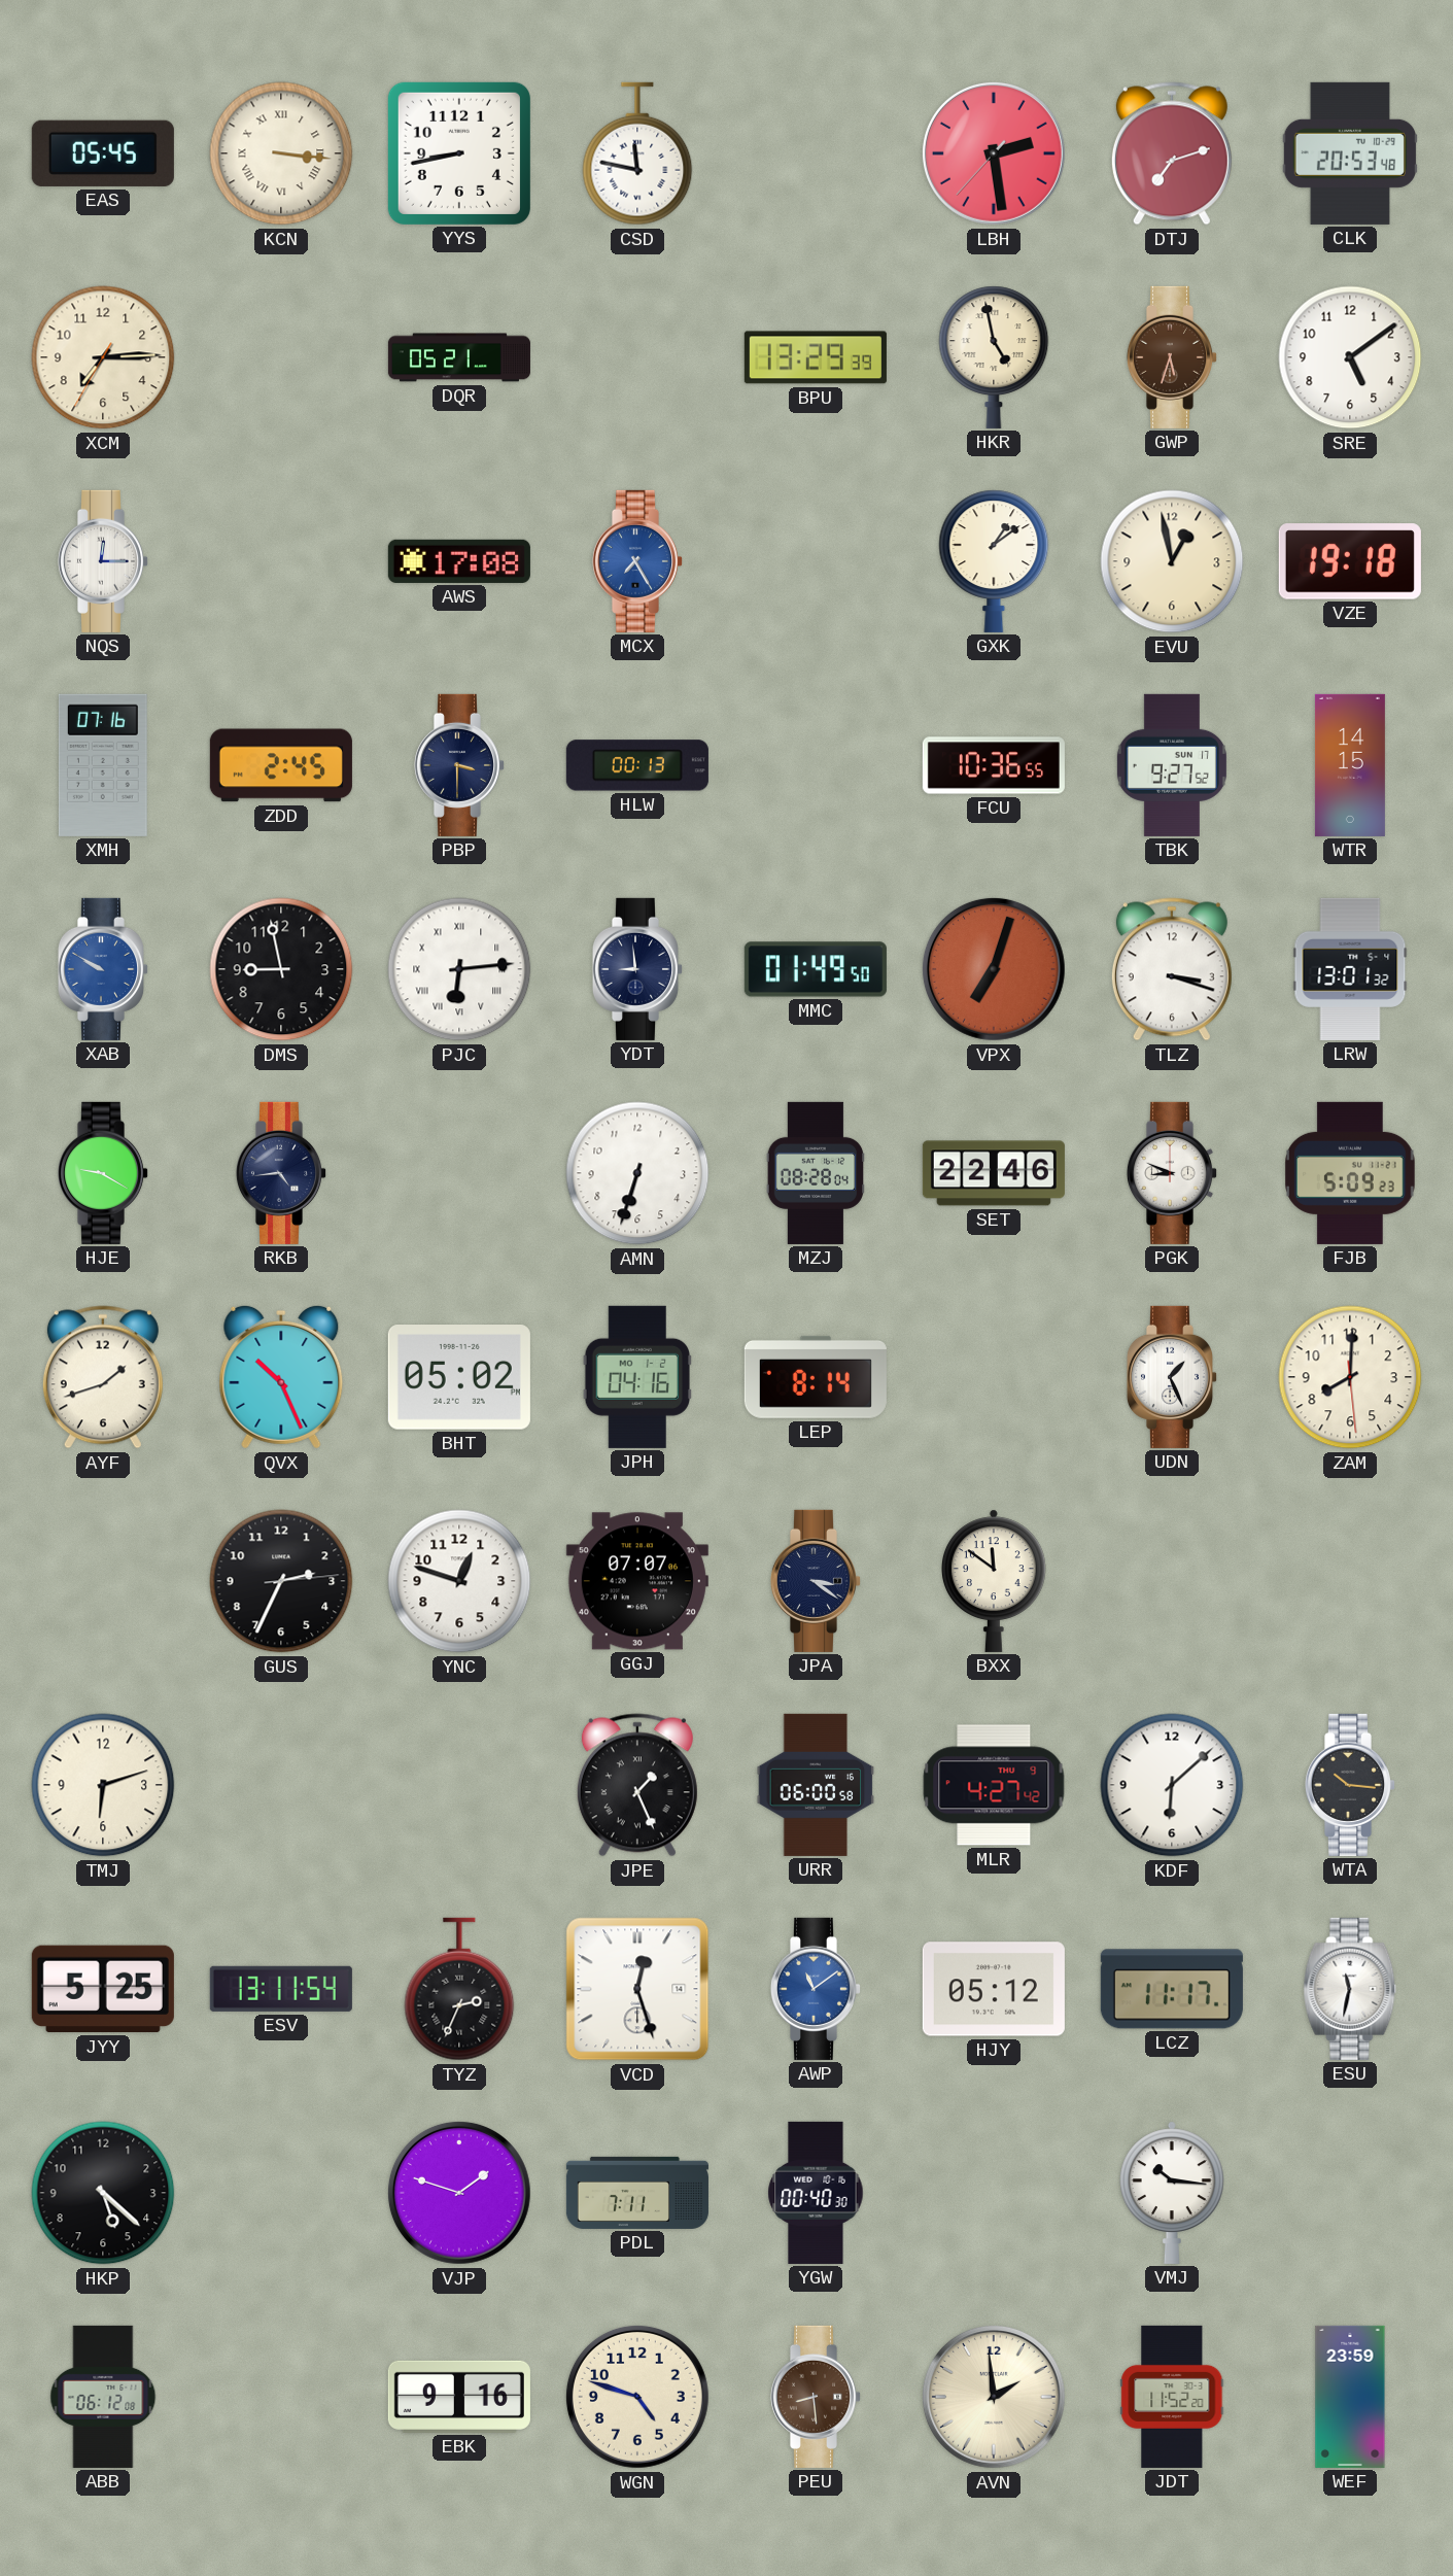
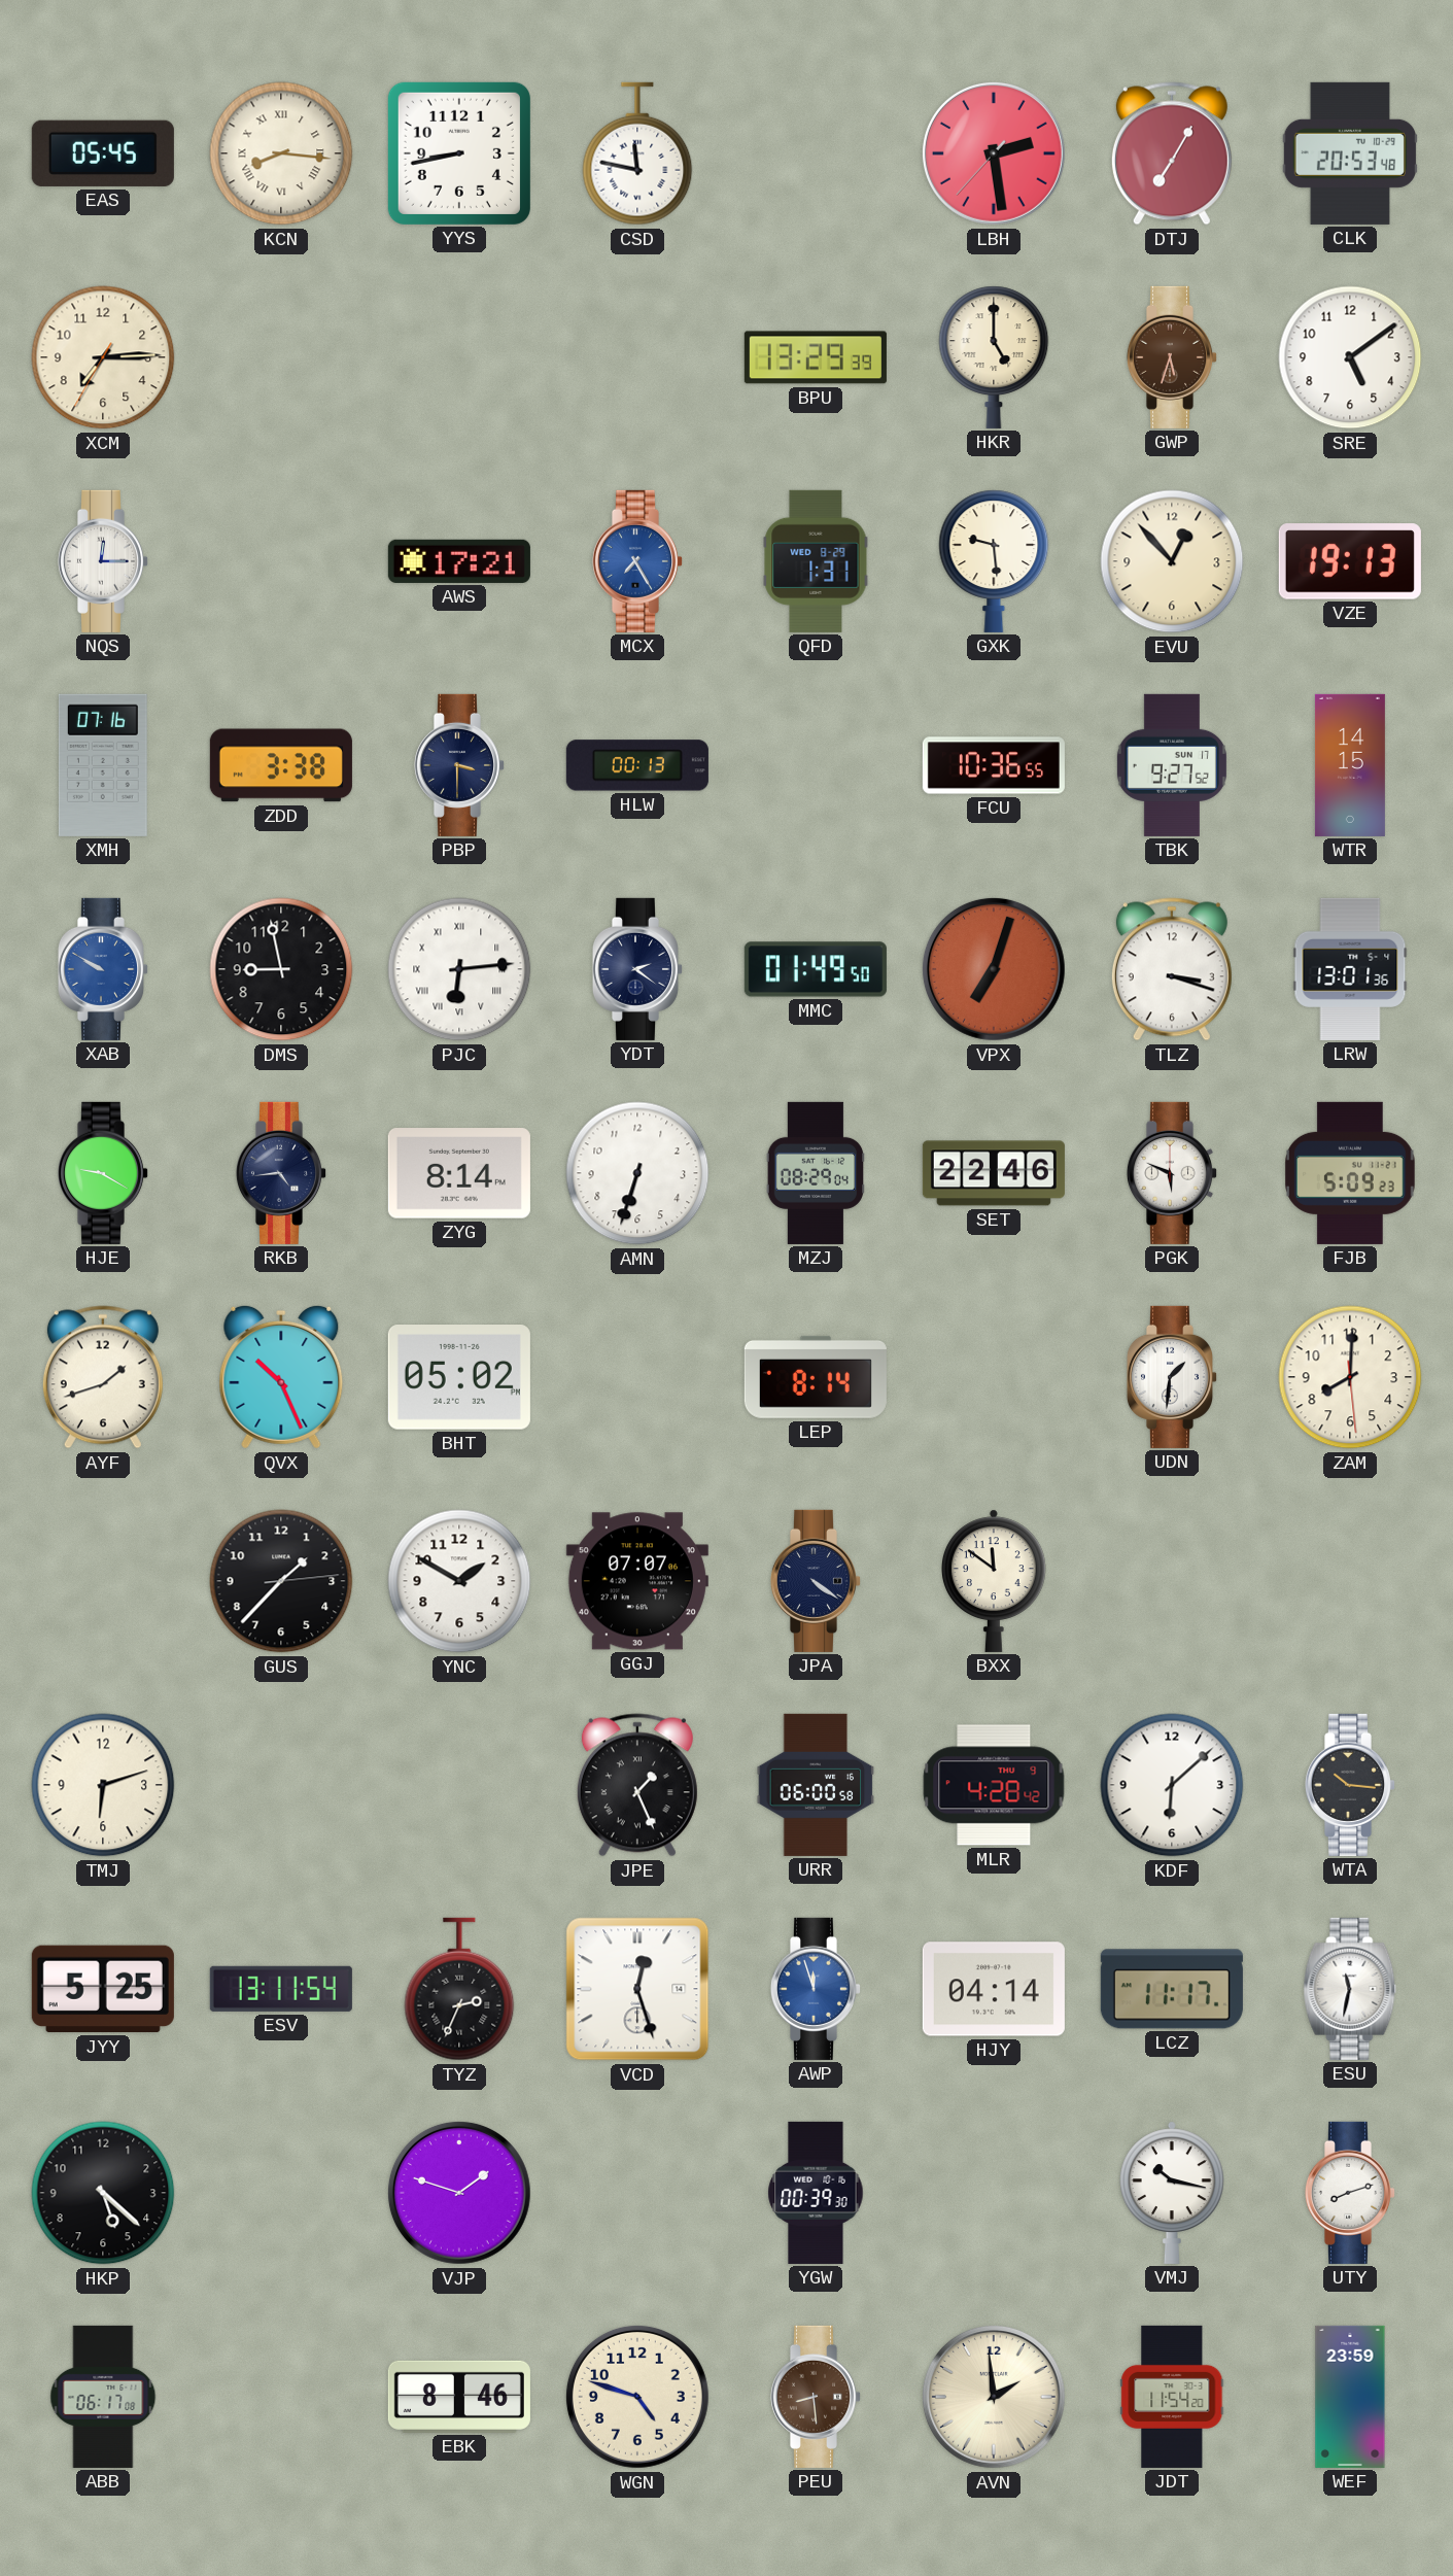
KCN: 3:16 -> 8:16
DTJ: 7:12 -> 7:05
DQR: 05:21 -> none
HKR: 4:58 -> 5:00
AWS: 17:08 -> 17:21
QFD: none -> 1:31
GXK: 1:09 -> 9:29
EVU: 12:58 -> 12:53
VZE: 19:18 -> 19:13
ZDD: 2:45 -> 3:38
YDT: 8:59 -> 2:21
LRW: 13:01:32 -> 13:01:36
ZYG: none -> 8:14
MZJ: 08:28 -> 08:29
PGK: 8:49 -> 5:49
JPH: 04:16 -> none
UDN: 1:26 -> 1:31
GUS: 2:34 -> 1:37
YNC: 12:48 -> 1:50
JPA: 3:21 -> 4:21
MLR: 4:27 -> 4:28
AWP: 11:09 -> 11:57
HJY: 05:12 -> 04:14
PDL: 7:11 -> none
YGW: 00:40 -> 00:39
VMJ: 10:16 -> 10:17
UTY: none -> 8:12
ABB: 06:12 -> 06:17
EBK: 9:16 -> 8:46
JDT: 11:52 -> 11:54
